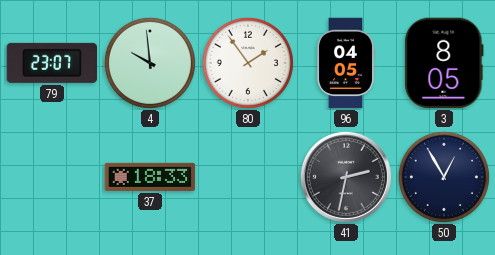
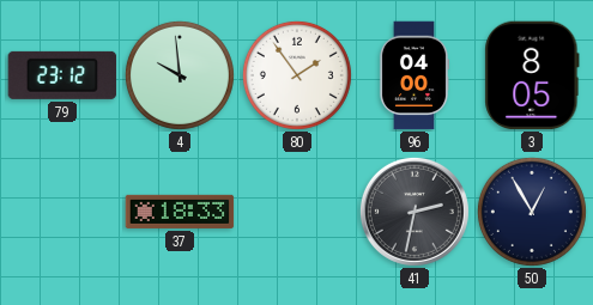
79: 23:07 -> 23:12
96: 04:05 -> 04:00
